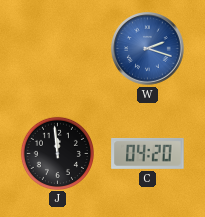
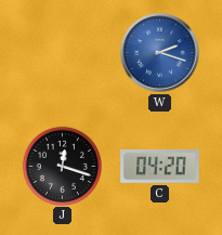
J: 11:59 -> 12:18
